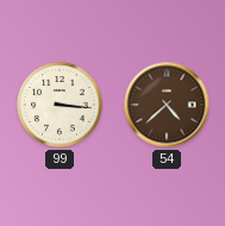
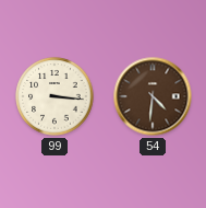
54: 4:38 -> 4:31
